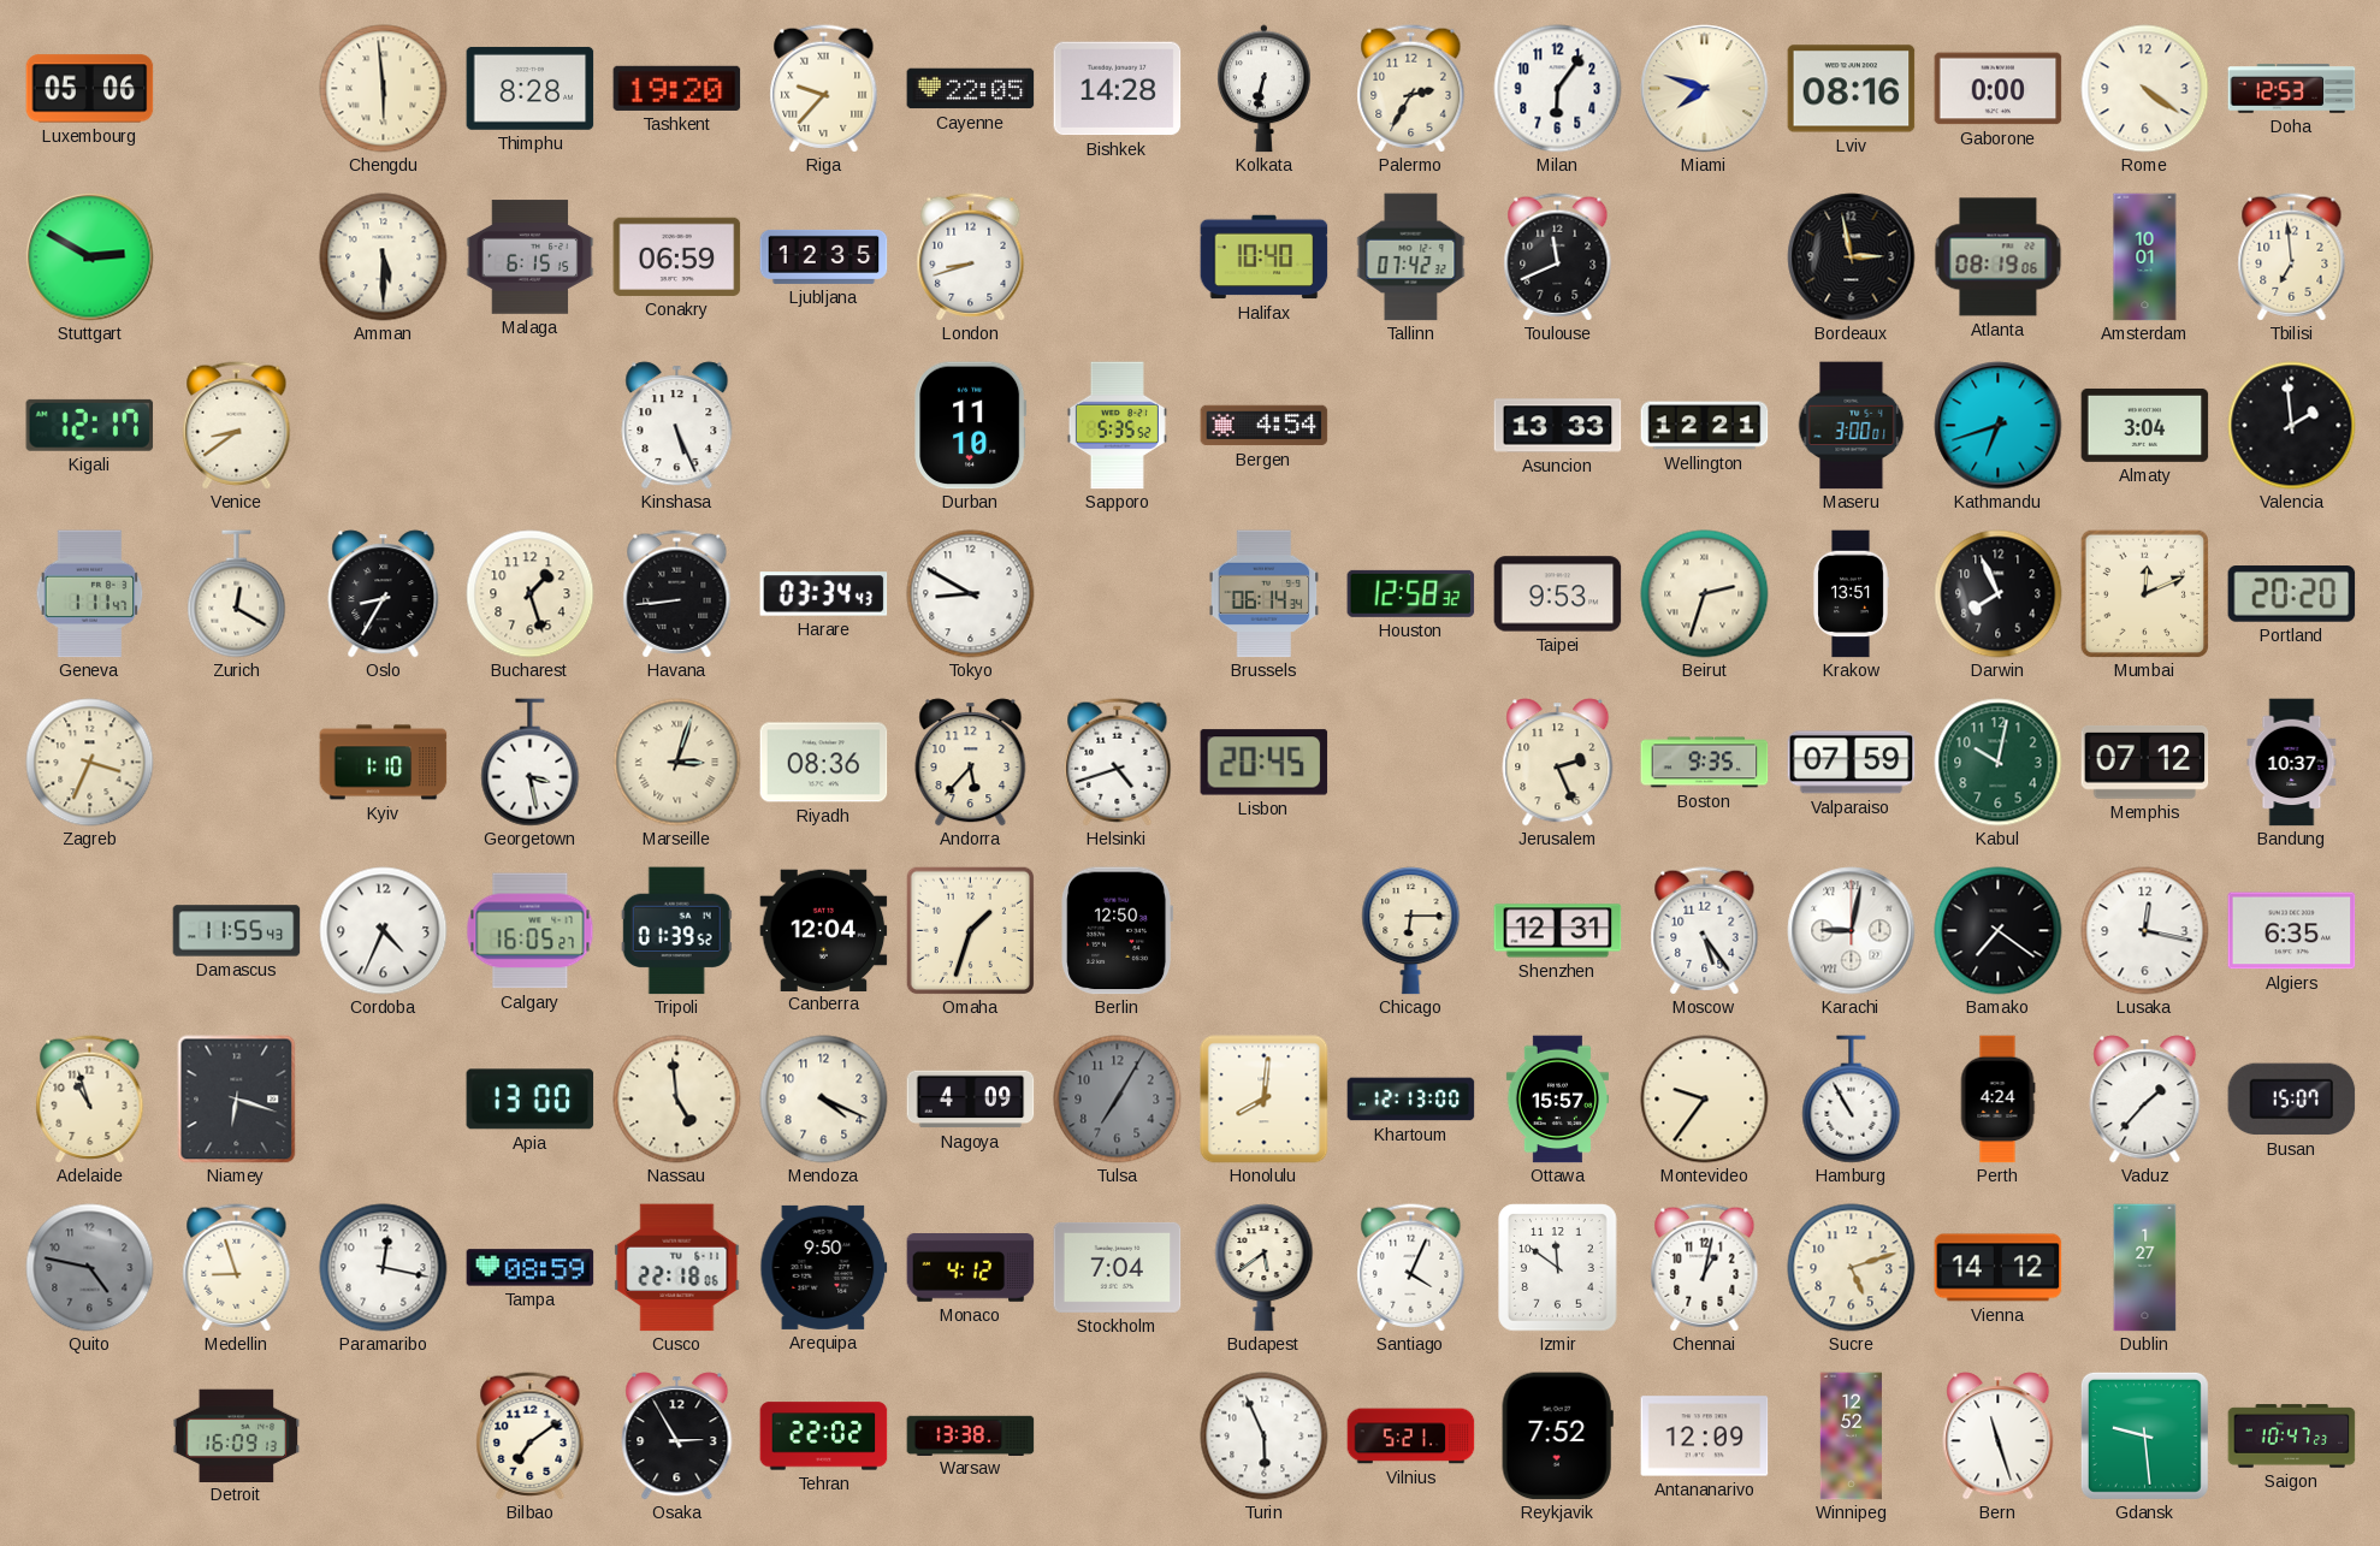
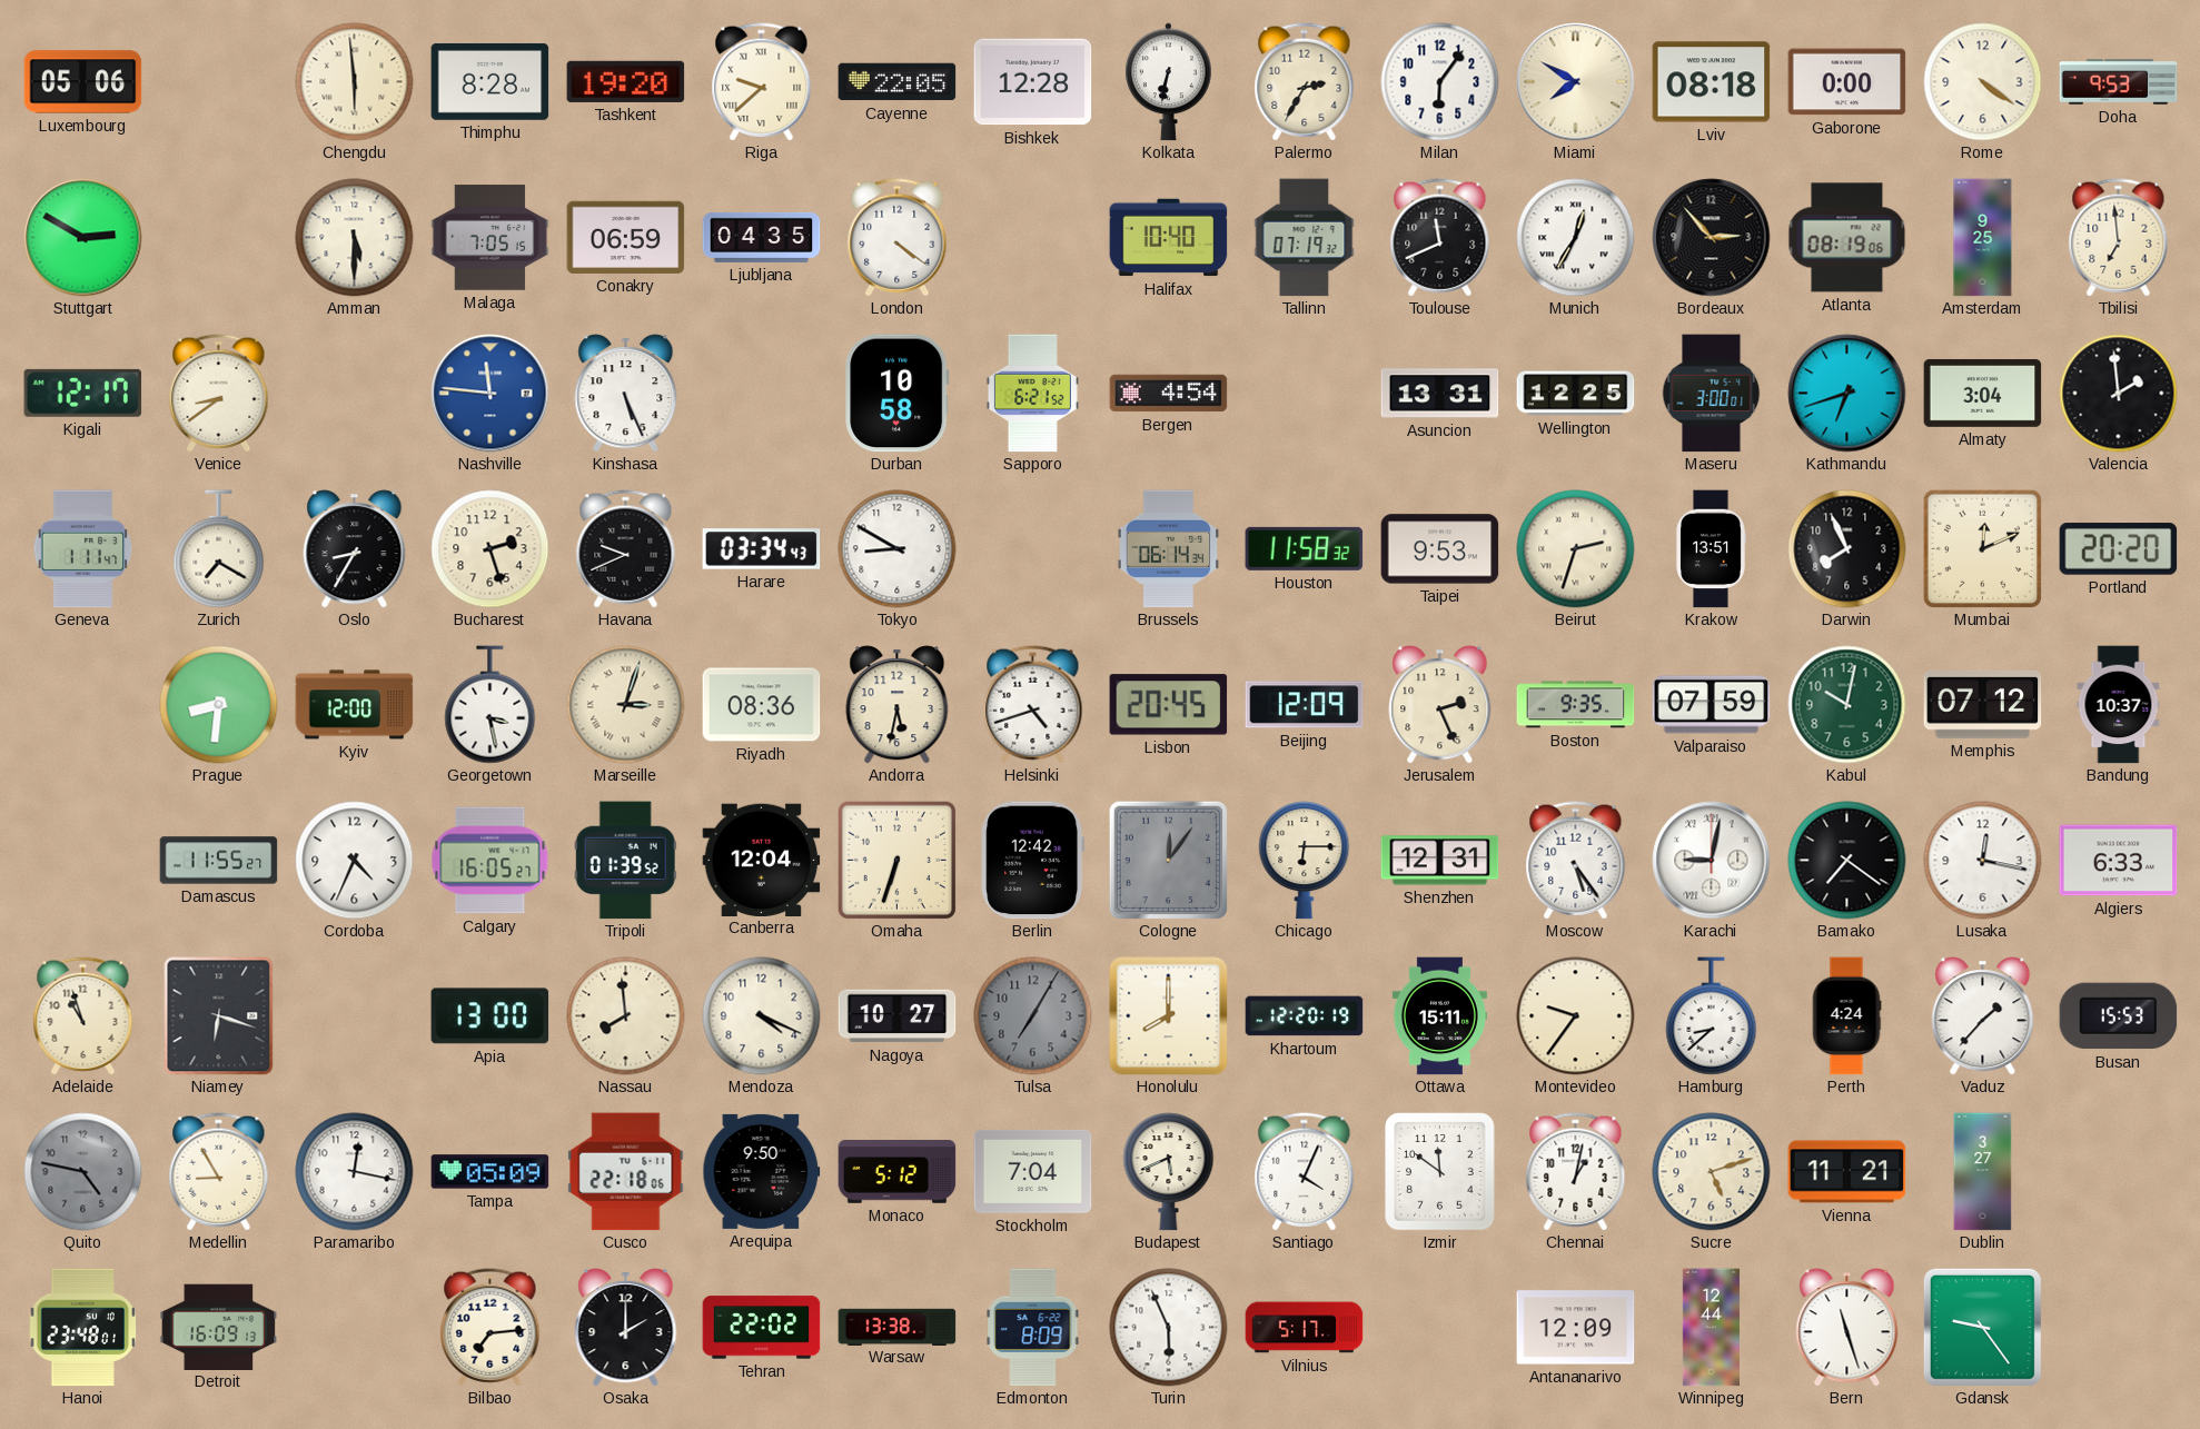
Riga: 9:37 -> 9:38
Bishkek: 14:28 -> 12:28
Miami: 7:48 -> 7:50
Lviv: 08:16 -> 08:18
Doha: 12:53 -> 9:53
Malaga: 6:15 -> 7:05
Ljubljana: 12:35 -> 04:35
London: 8:42 -> 4:21
Tallinn: 07:42 -> 07:19
Munich: none -> 12:35
Bordeaux: 2:58 -> 2:53
Amsterdam: 10:01 -> 9:25
Nashville: none -> 11:46
Durban: 11:10 -> 10:58
Sapporo: 5:35 -> 6:21
Asuncion: 13:33 -> 13:31
Wellington: 12:21 -> 12:25
Zurich: 12:20 -> 7:20
Bucharest: 1:27 -> 2:27
Havana: 8:44 -> 9:41
Houston: 12:58 -> 11:58
Zagreb: 3:34 -> none
Prague: none -> 8:31
Kyiv: 1:10 -> 12:00
Andorra: 5:37 -> 5:32
Beijing: none -> 12:09
Damascus: 11:55:43 -> 11:55:27
Omaha: 1:33 -> 6:33
Berlin: 12:50 -> 12:42
Cologne: none -> 12:06
Algiers: 6:35 -> 6:33
Nassau: 4:59 -> 7:59
Nagoya: 4:09 -> 10:27
Honolulu: 8:01 -> 8:00
Khartoum: 12:13 -> 12:20
Ottawa: 15:57 -> 15:11
Hamburg: 10:55 -> 8:38
Busan: 15:07 -> 15:53
Medellin: 8:57 -> 8:55
Tampa: 08:59 -> 05:09
Monaco: 4:12 -> 5:12
Budapest: 5:39 -> 5:41
Vienna: 14:12 -> 11:21
Dublin: 1:27 -> 3:27
Hanoi: none -> 23:48
Bilbao: 7:09 -> 7:14
Osaka: 2:55 -> 2:00
Edmonton: none -> 8:09
Vilnius: 5:21 -> 5:17
Reykjavik: 7:52 -> none
Winnipeg: 12:52 -> 12:44
Gdansk: 9:29 -> 9:24
Saigon: 10:47 -> none
